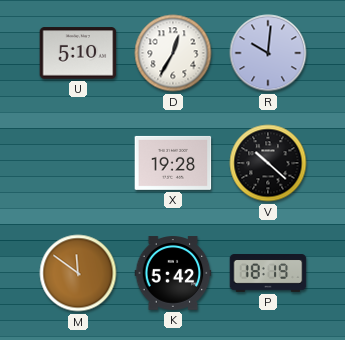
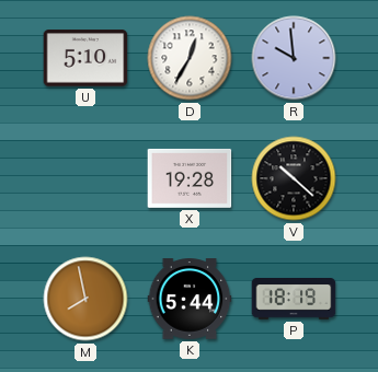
R: 10:01 -> 9:59
M: 11:51 -> 7:58
K: 5:42 -> 5:44
